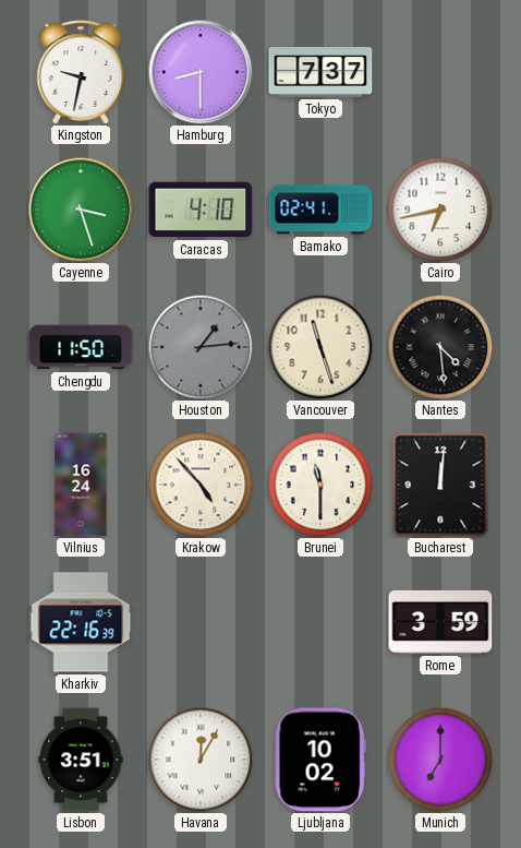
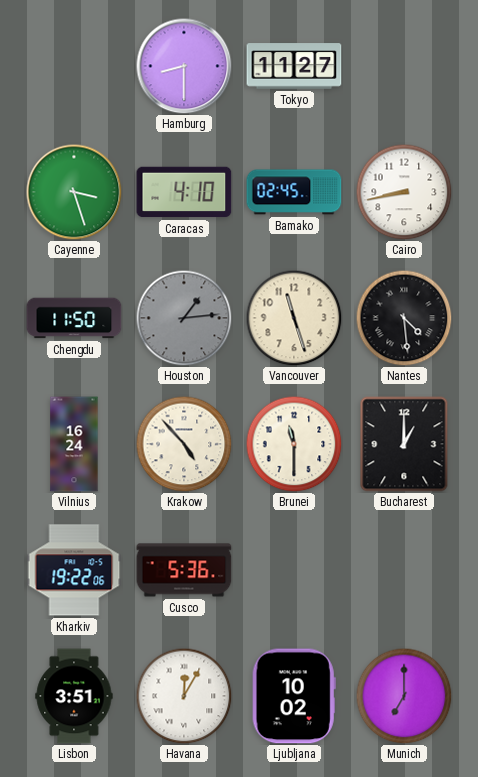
Kingston: 9:32 -> none
Tokyo: 7:37 -> 11:27
Bamako: 02:41 -> 02:45
Cairo: 6:43 -> 8:43
Bucharest: 12:01 -> 1:00
Kharkiv: 22:16 -> 19:22
Cusco: none -> 5:36
Rome: 3:59 -> none
